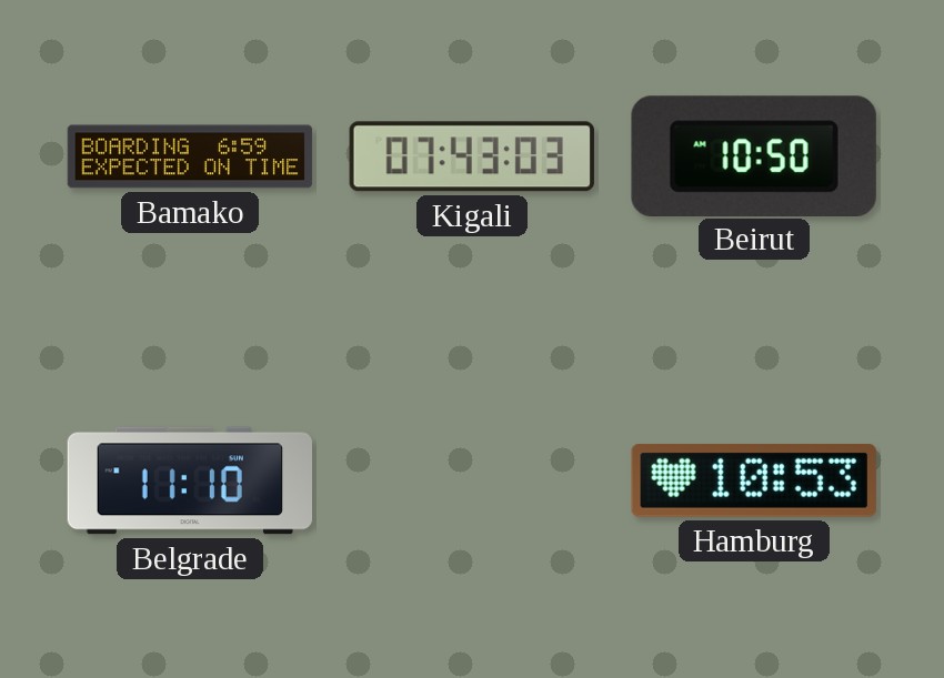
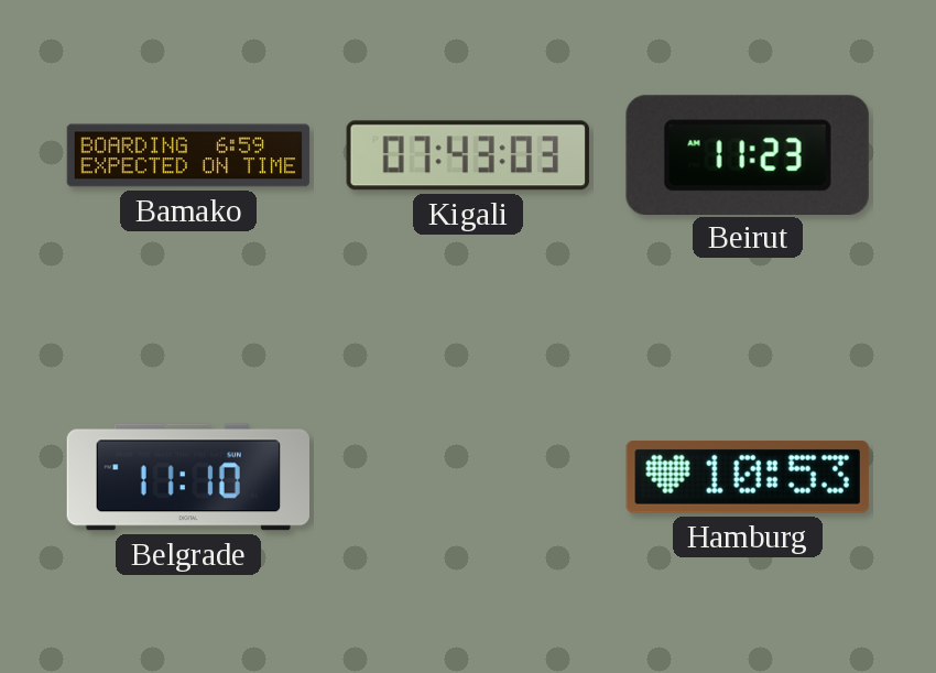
Beirut: 10:50 -> 11:23
